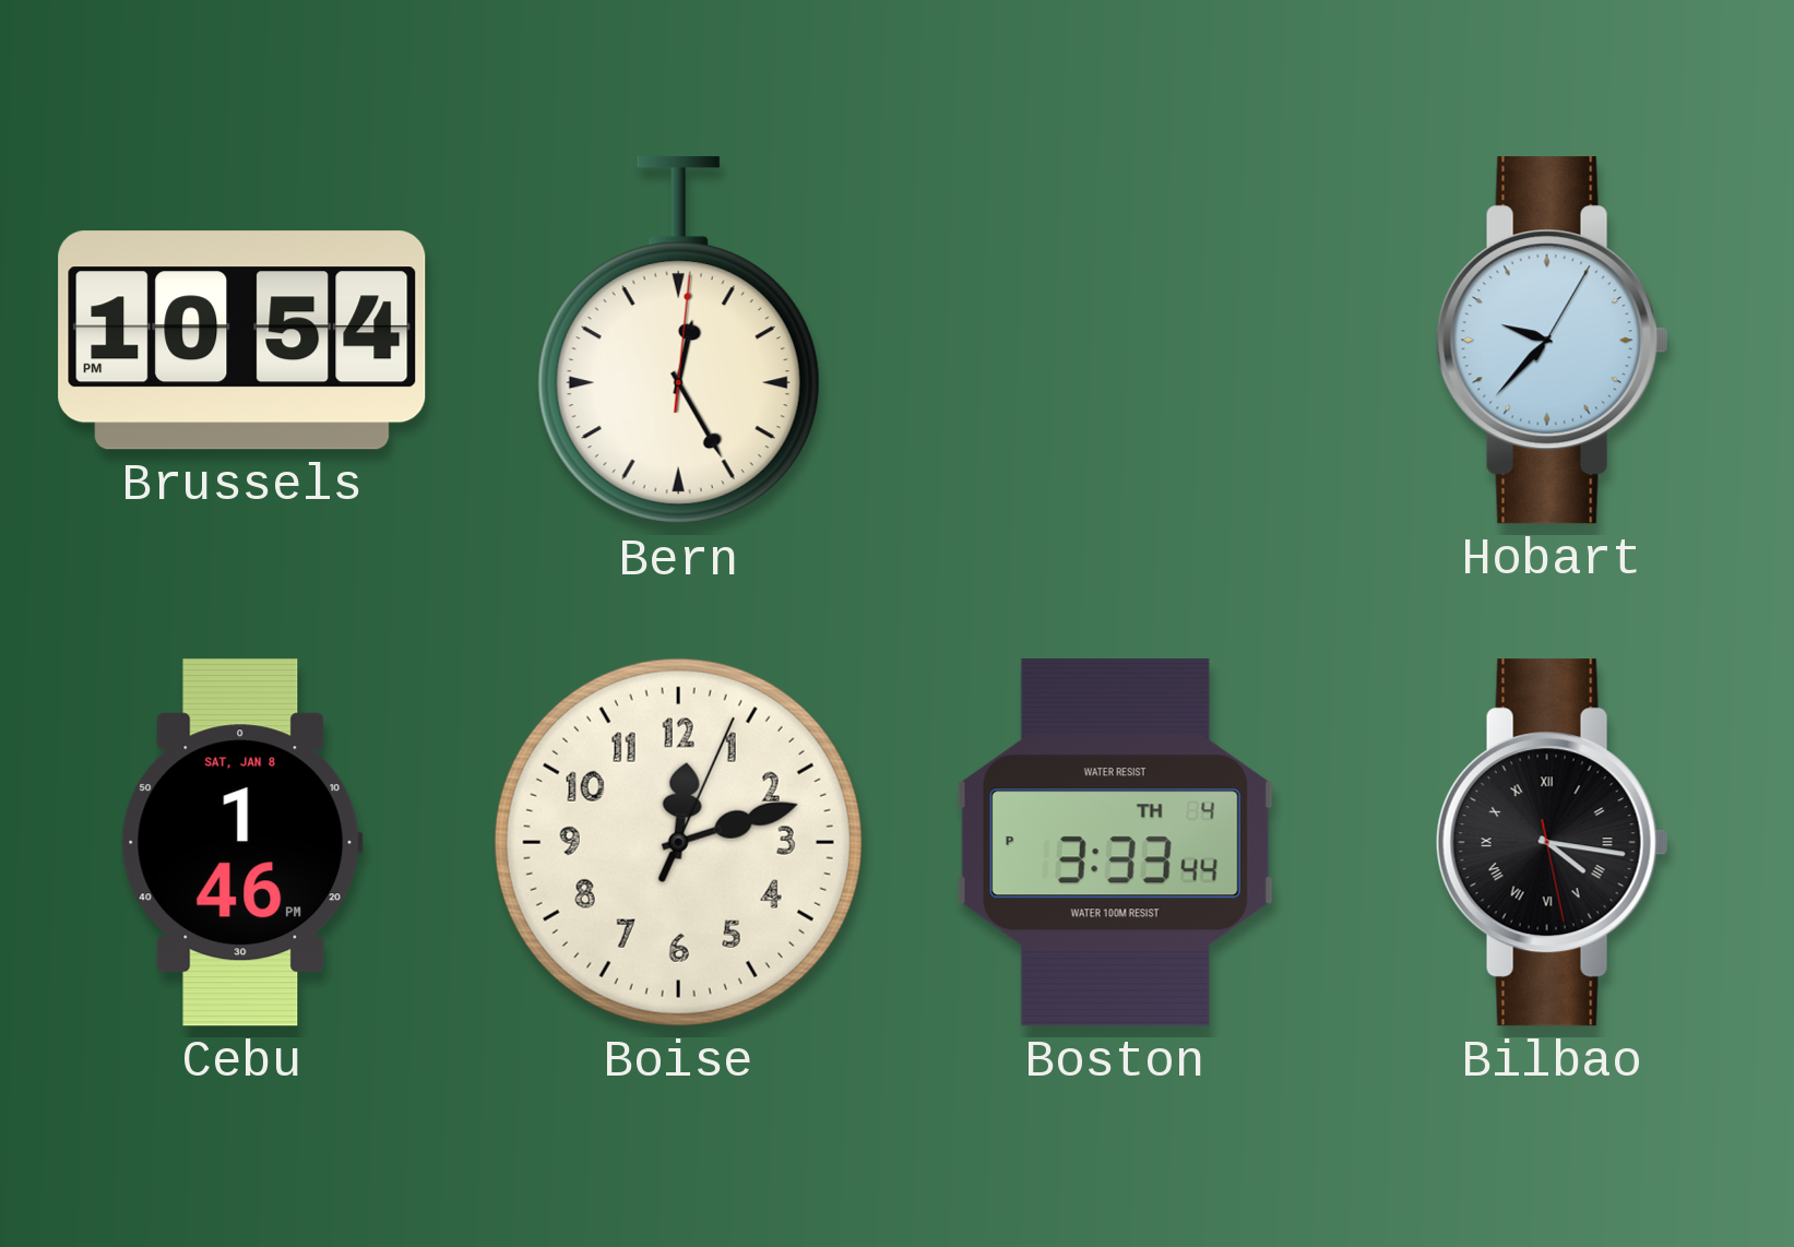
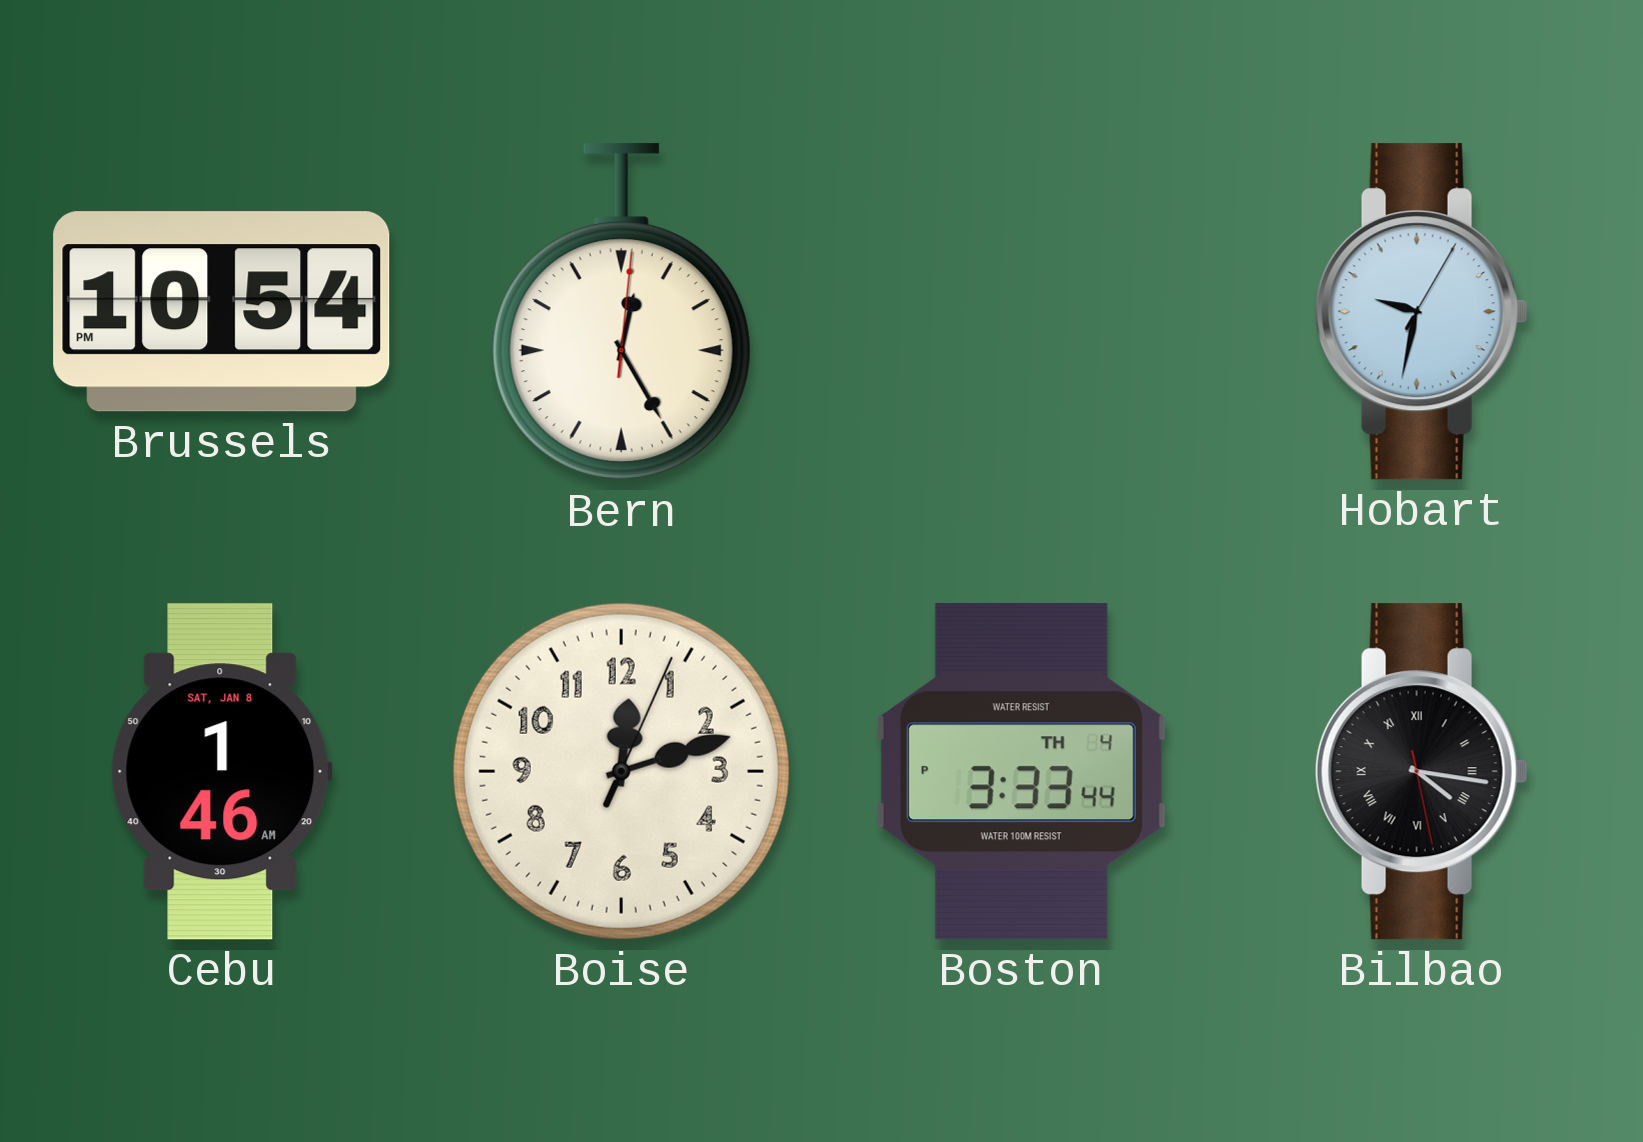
Hobart: 9:37 -> 9:32
Cebu: 1:46 PM -> 1:46 AM
